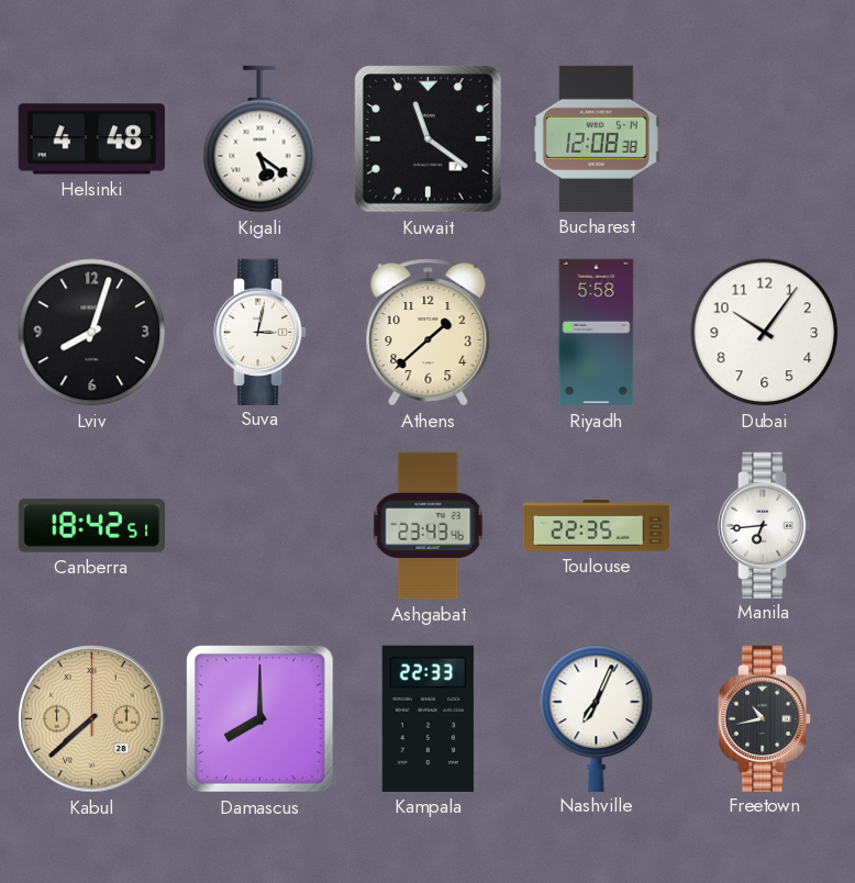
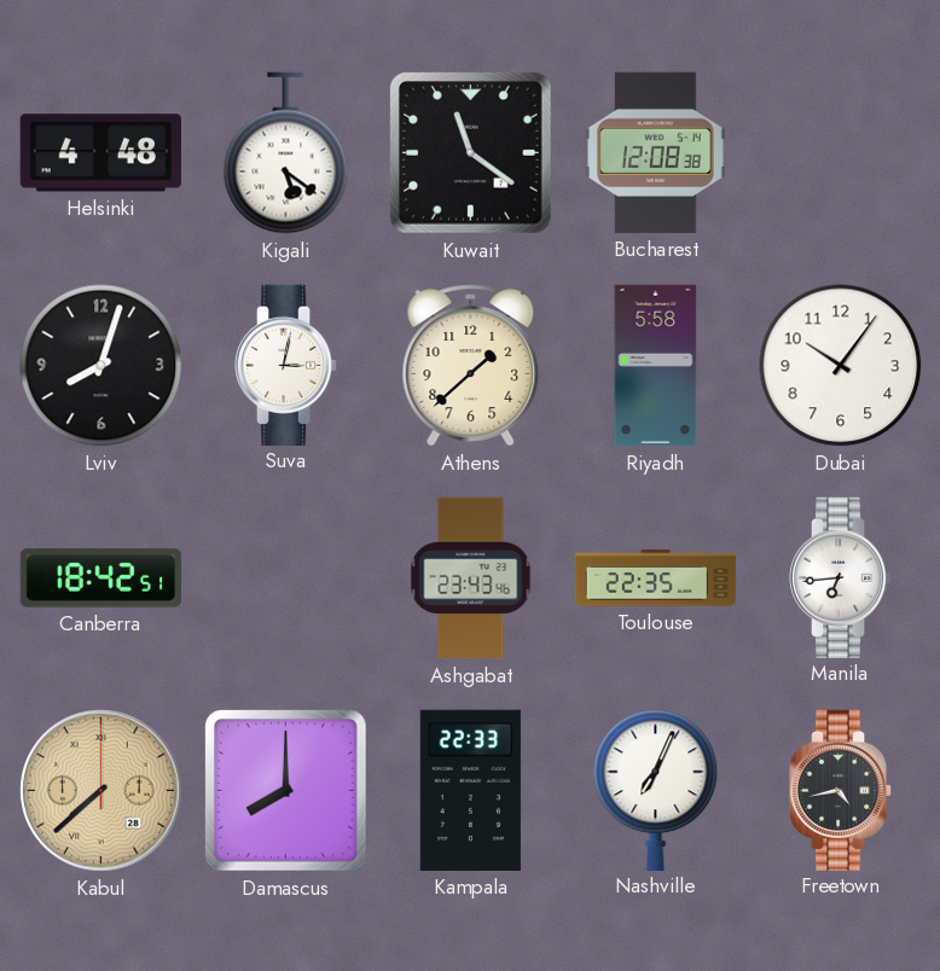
Freetown: 10:43 -> 4:43
